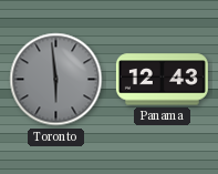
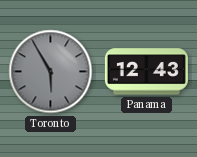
Toronto: 5:59 -> 5:55
